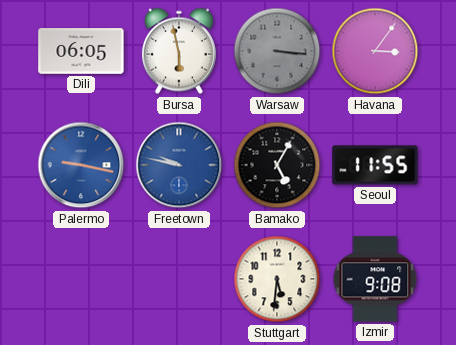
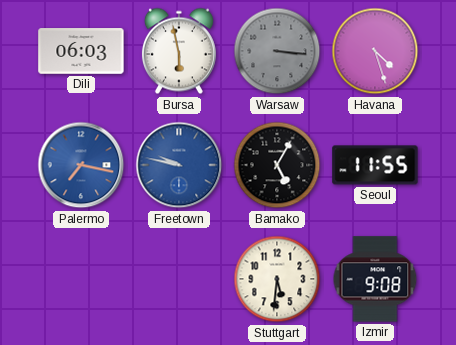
Dili: 06:05 -> 06:03
Havana: 3:06 -> 4:27
Palermo: 9:17 -> 7:17
